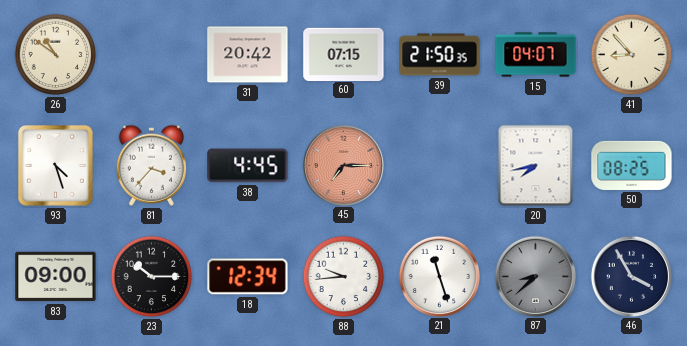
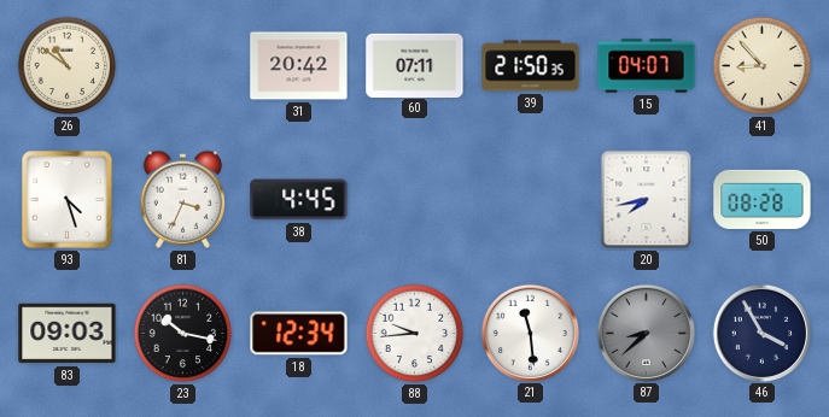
60: 07:15 -> 07:11
81: 3:37 -> 3:34
45: 7:15 -> none
50: 08:25 -> 08:28
83: 09:00 -> 09:03
23: 10:15 -> 10:17
21: 11:27 -> 11:29
